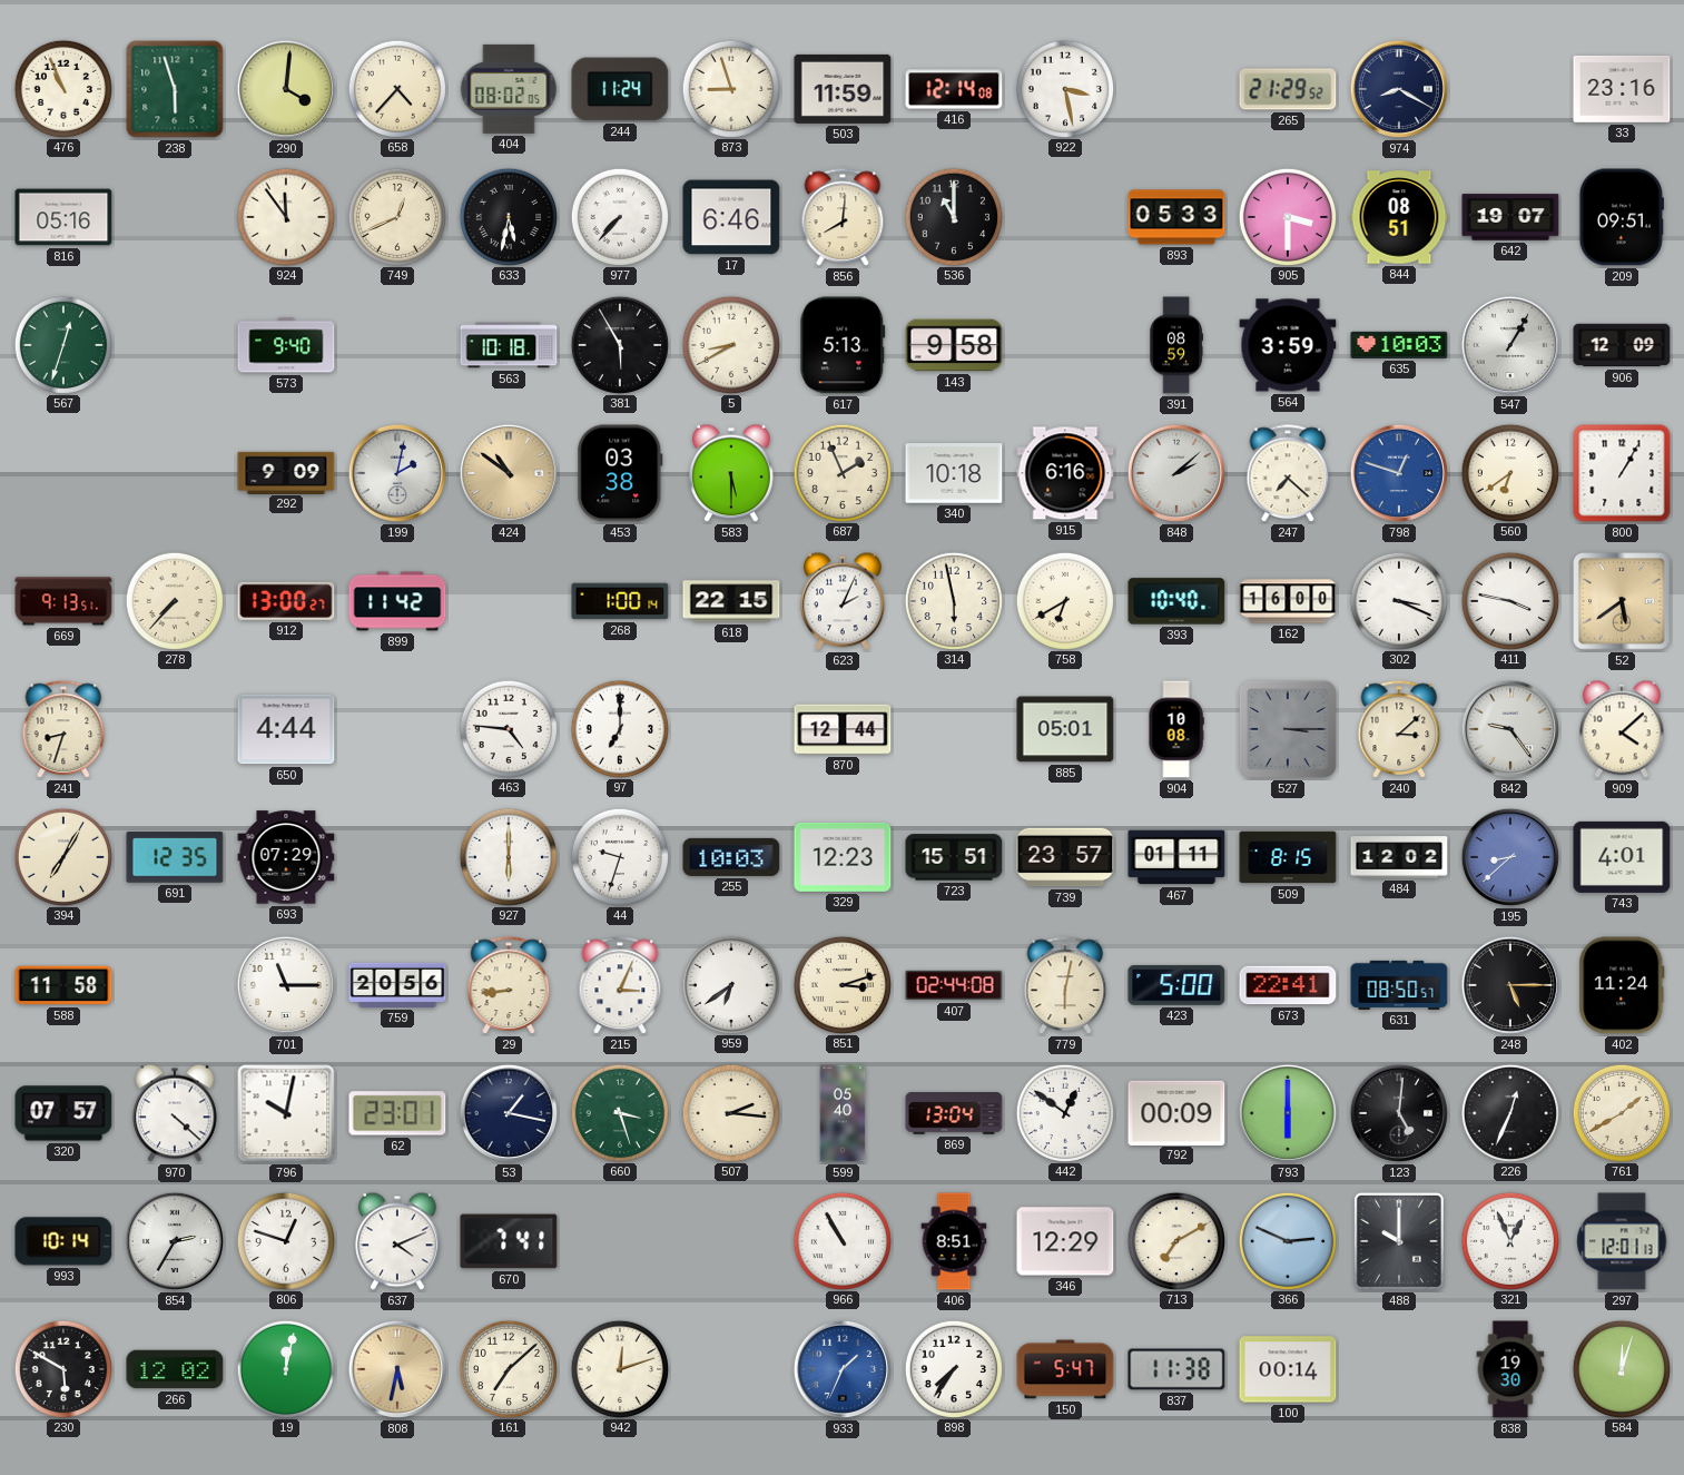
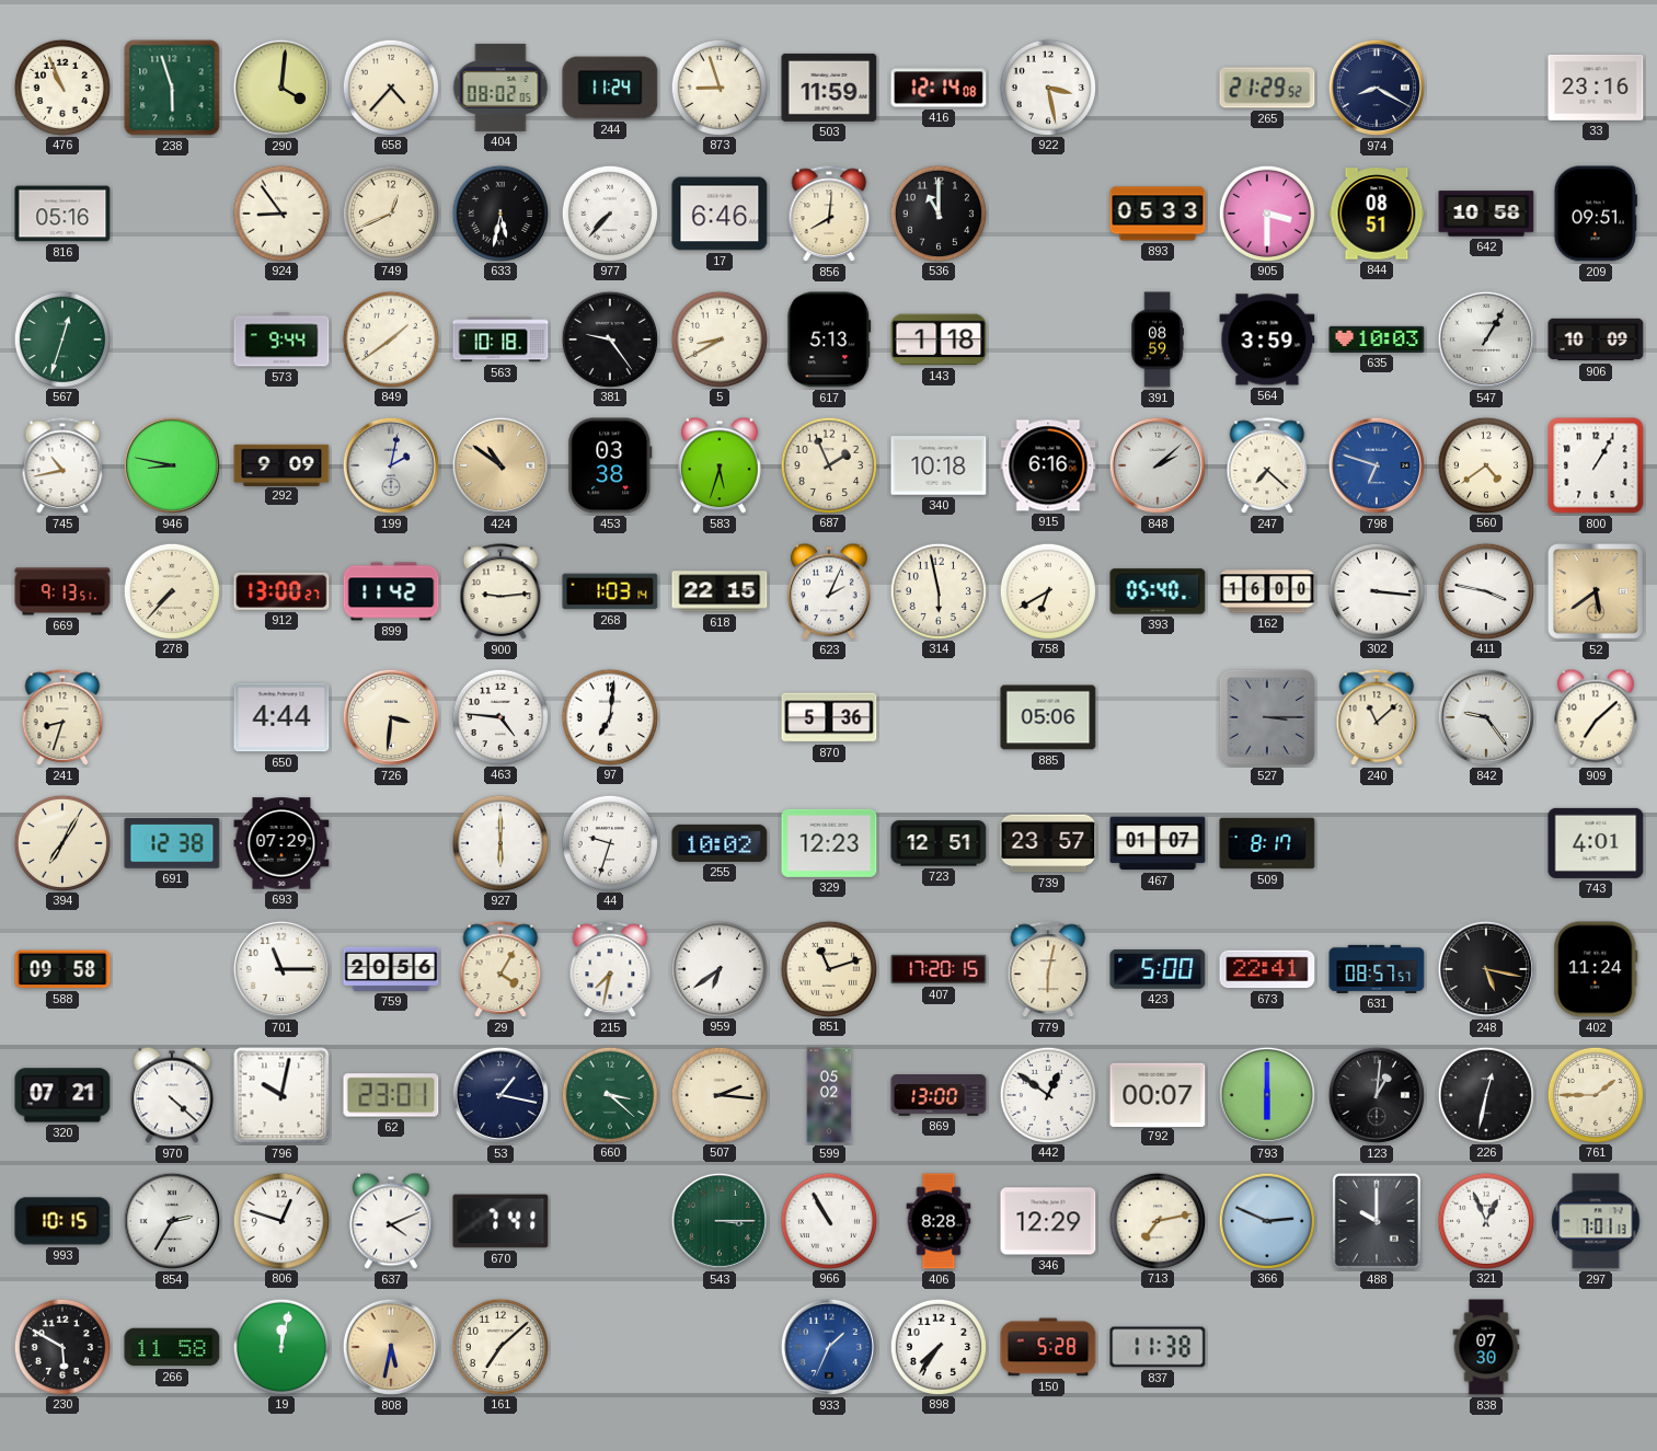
924: 11:54 -> 8:54
642: 19:07 -> 10:58
573: 9:40 -> 9:44
849: none -> 1:39
381: 5:55 -> 9:24
143: 9:58 -> 1:18
906: 12:09 -> 10:09
745: none -> 10:43
946: none -> 8:47
583: 5:30 -> 5:33
798: 12:48 -> 6:48
560: 6:39 -> 4:39
900: none -> 9:14
268: 1:00 -> 1:03
393: 10:40 -> 05:40
302: 3:19 -> 3:16
726: none -> 3:31
97: 7:00 -> 7:01
870: 12:44 -> 5:36
885: 05:01 -> 05:06
904: 10:08 -> none
240: 3:08 -> 11:08
909: 4:08 -> 7:08
691: 12:35 -> 12:38
255: 10:03 -> 10:02
723: 15:51 -> 12:51
467: 01:11 -> 01:07
509: 8:15 -> 8:17
484: 12:02 -> none
195: 8:38 -> none
588: 11:58 -> 09:58
29: 8:44 -> 4:05
215: 3:04 -> 7:32
851: 3:12 -> 11:12
407: 02:44 -> 17:20
631: 08:50 -> 08:57
248: 5:15 -> 5:17
320: 07:57 -> 07:21
660: 3:27 -> 3:22
599: 05:40 -> 05:02
869: 13:04 -> 13:00
792: 00:09 -> 00:07
123: 5:01 -> 1:01
226: 12:34 -> 12:32
761: 1:40 -> 1:45
993: 10:14 -> 10:15
543: none -> 3:15
406: 8:51 -> 8:28
713: 7:10 -> 7:13
297: 12:01 -> 7:01
266: 12:02 -> 11:58
942: 12:12 -> none
150: 5:47 -> 5:28
100: 00:14 -> none
838: 19:30 -> 07:30
584: 12:03 -> none
